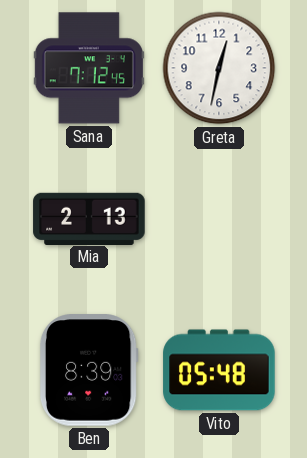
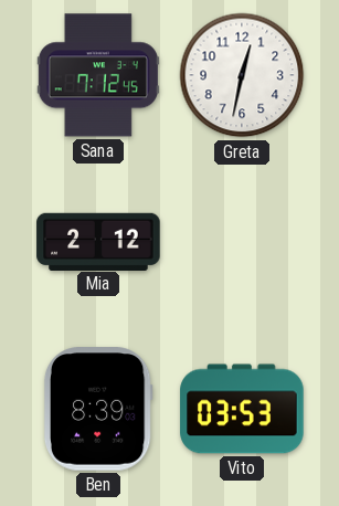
Mia: 2:13 -> 2:12
Vito: 05:48 -> 03:53
